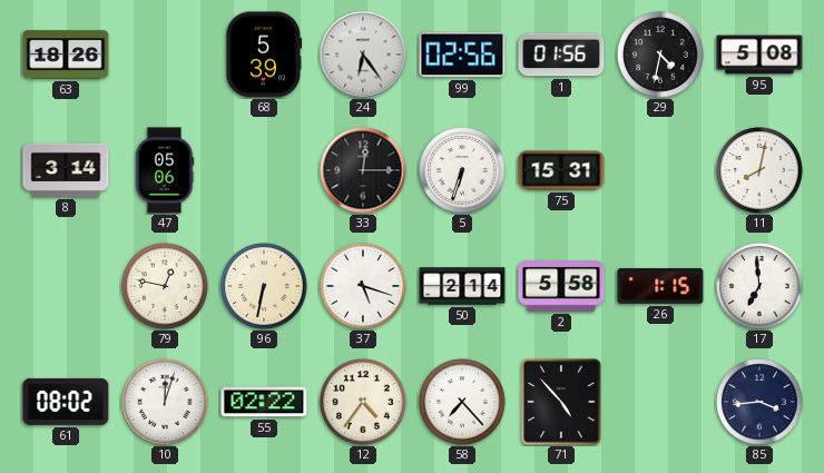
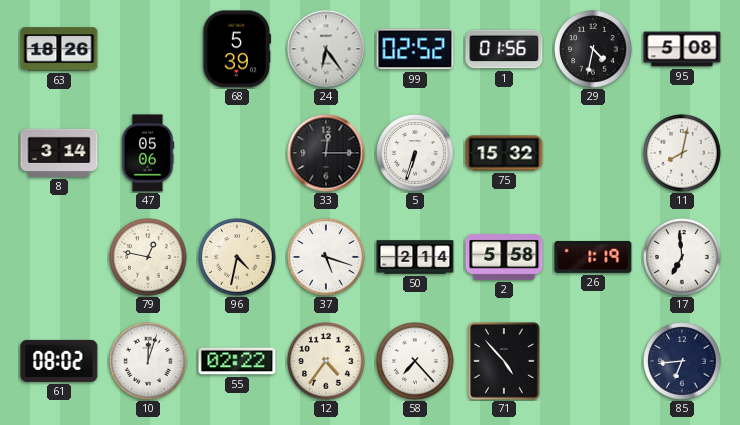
99: 02:56 -> 02:52
75: 15:31 -> 15:32
96: 6:32 -> 4:32
26: 1:15 -> 1:19
85: 3:44 -> 6:44
